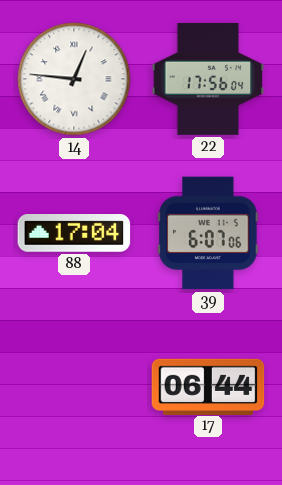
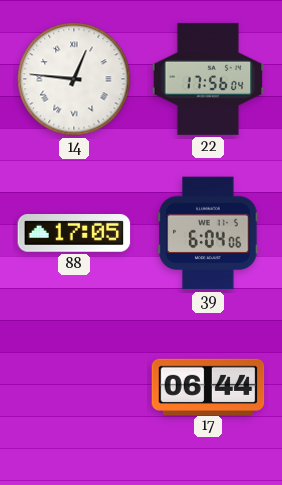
88: 17:04 -> 17:05
39: 6:07 -> 6:04
